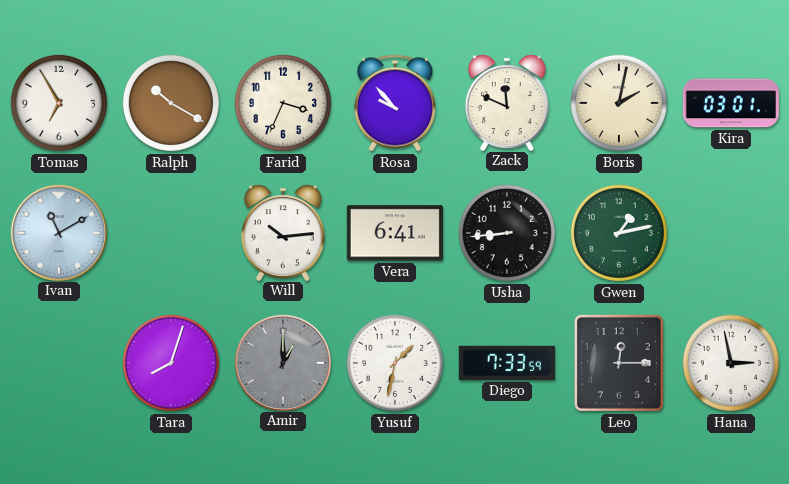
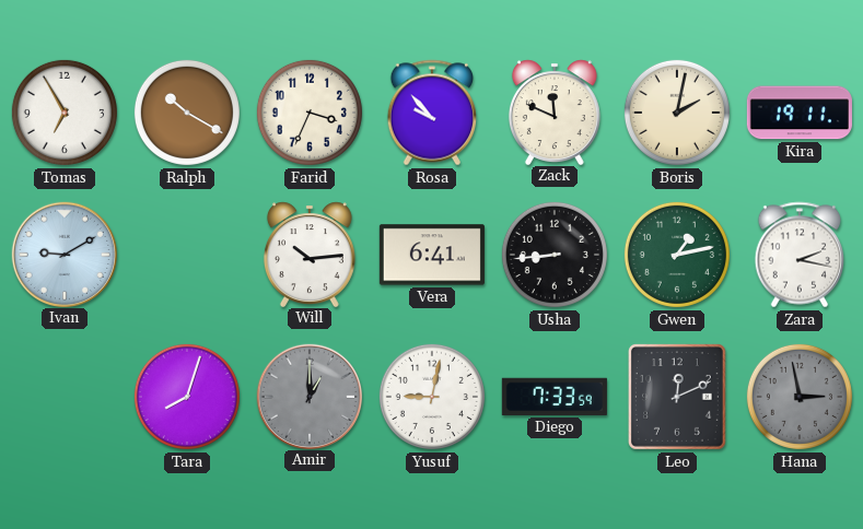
Kira: 03:01 -> 19:11
Ivan: 11:10 -> 9:10
Zara: none -> 2:17
Yusuf: 1:32 -> 9:02
Leo: 12:15 -> 12:11
Hana dial: white -> grey
